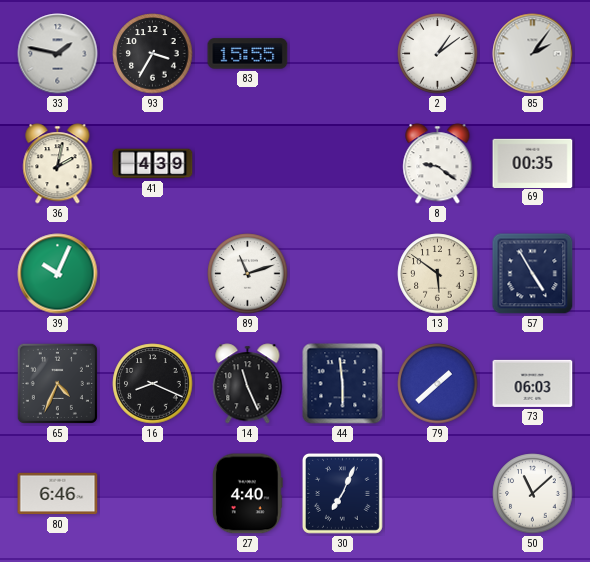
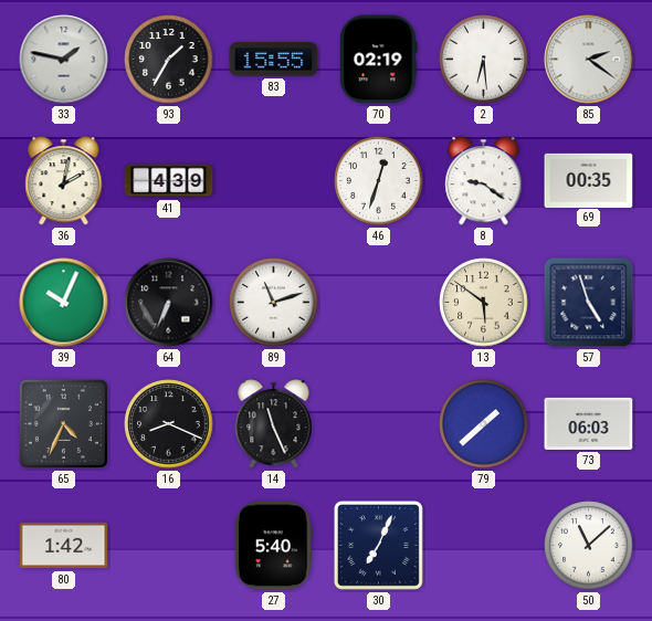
93: 3:35 -> 1:35
70: none -> 02:19
2: 1:09 -> 6:29
85: 2:06 -> 2:21
46: none -> 12:33
64: none -> 6:34
57: 4:55 -> 4:57
44: 5:59 -> none
80: 6:46 -> 1:42
27: 4:40 -> 5:40
